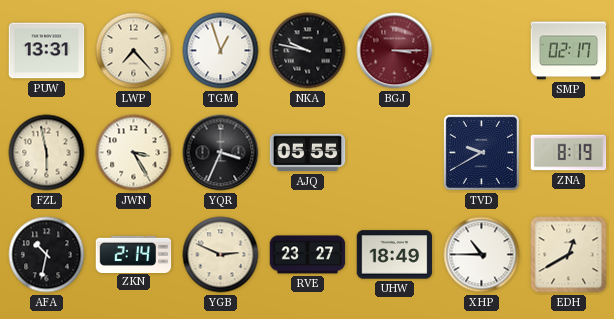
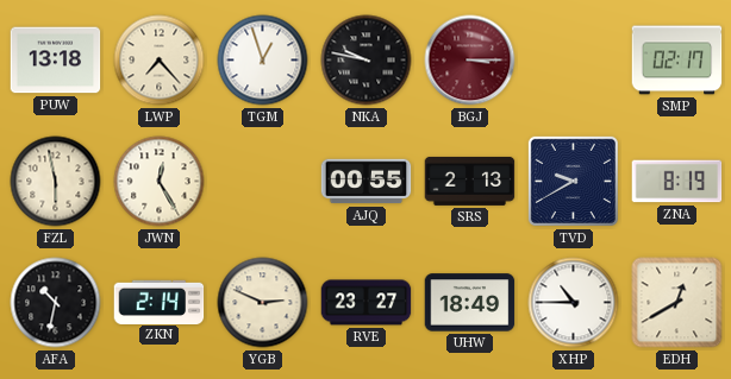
PUW: 13:31 -> 13:18
JWN: 3:25 -> 12:25
YQR: 3:34 -> none
AJQ: 05:55 -> 00:55
SRS: none -> 2:13
